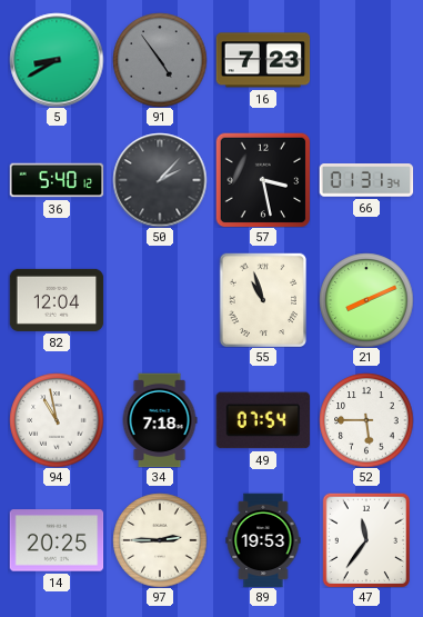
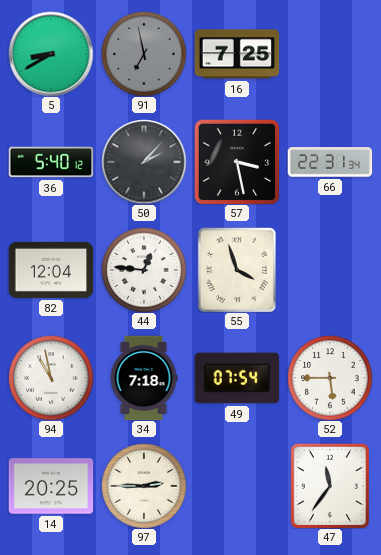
91: 4:54 -> 6:58
16: 7:23 -> 7:25
66: 01:31 -> 22:31
44: none -> 12:46
55: 10:57 -> 3:57
21: 8:11 -> none
89: 19:53 -> none
